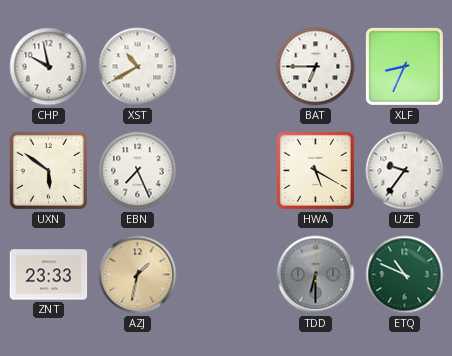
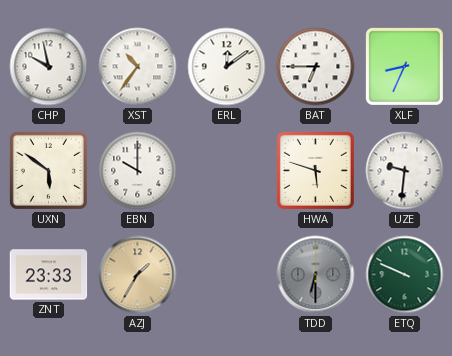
XST: 10:40 -> 10:36
ERL: none -> 12:09
EBN: 7:26 -> 10:00
HWA: 5:20 -> 5:48
UZE: 9:36 -> 9:31
AZJ: 1:32 -> 1:35
ETQ: 10:49 -> 9:49
